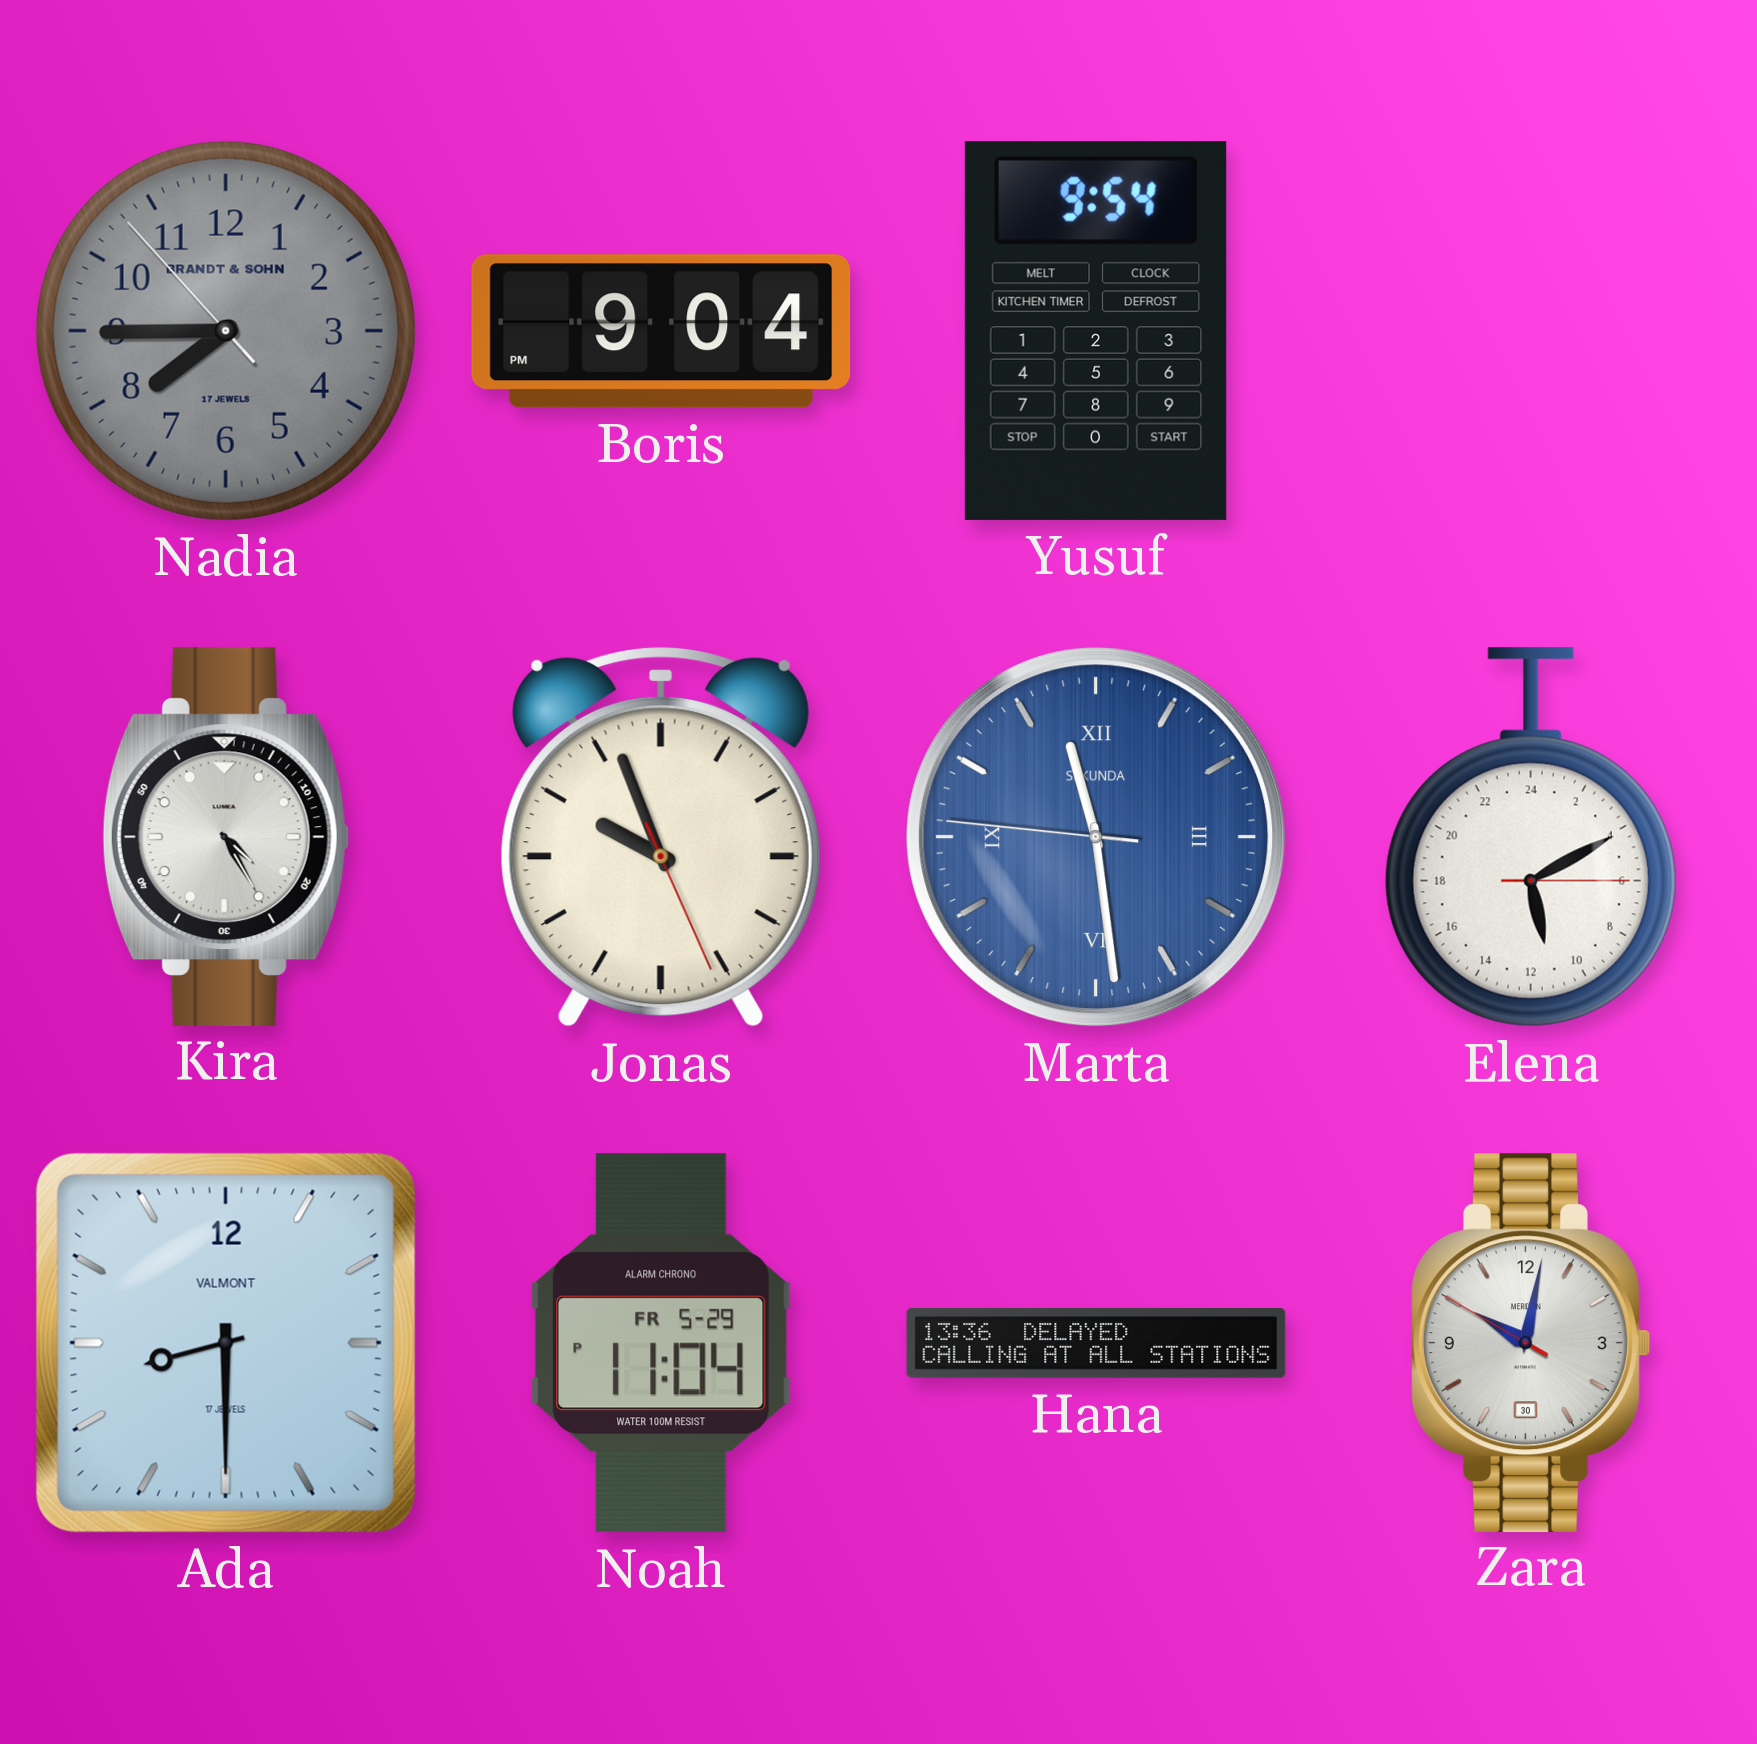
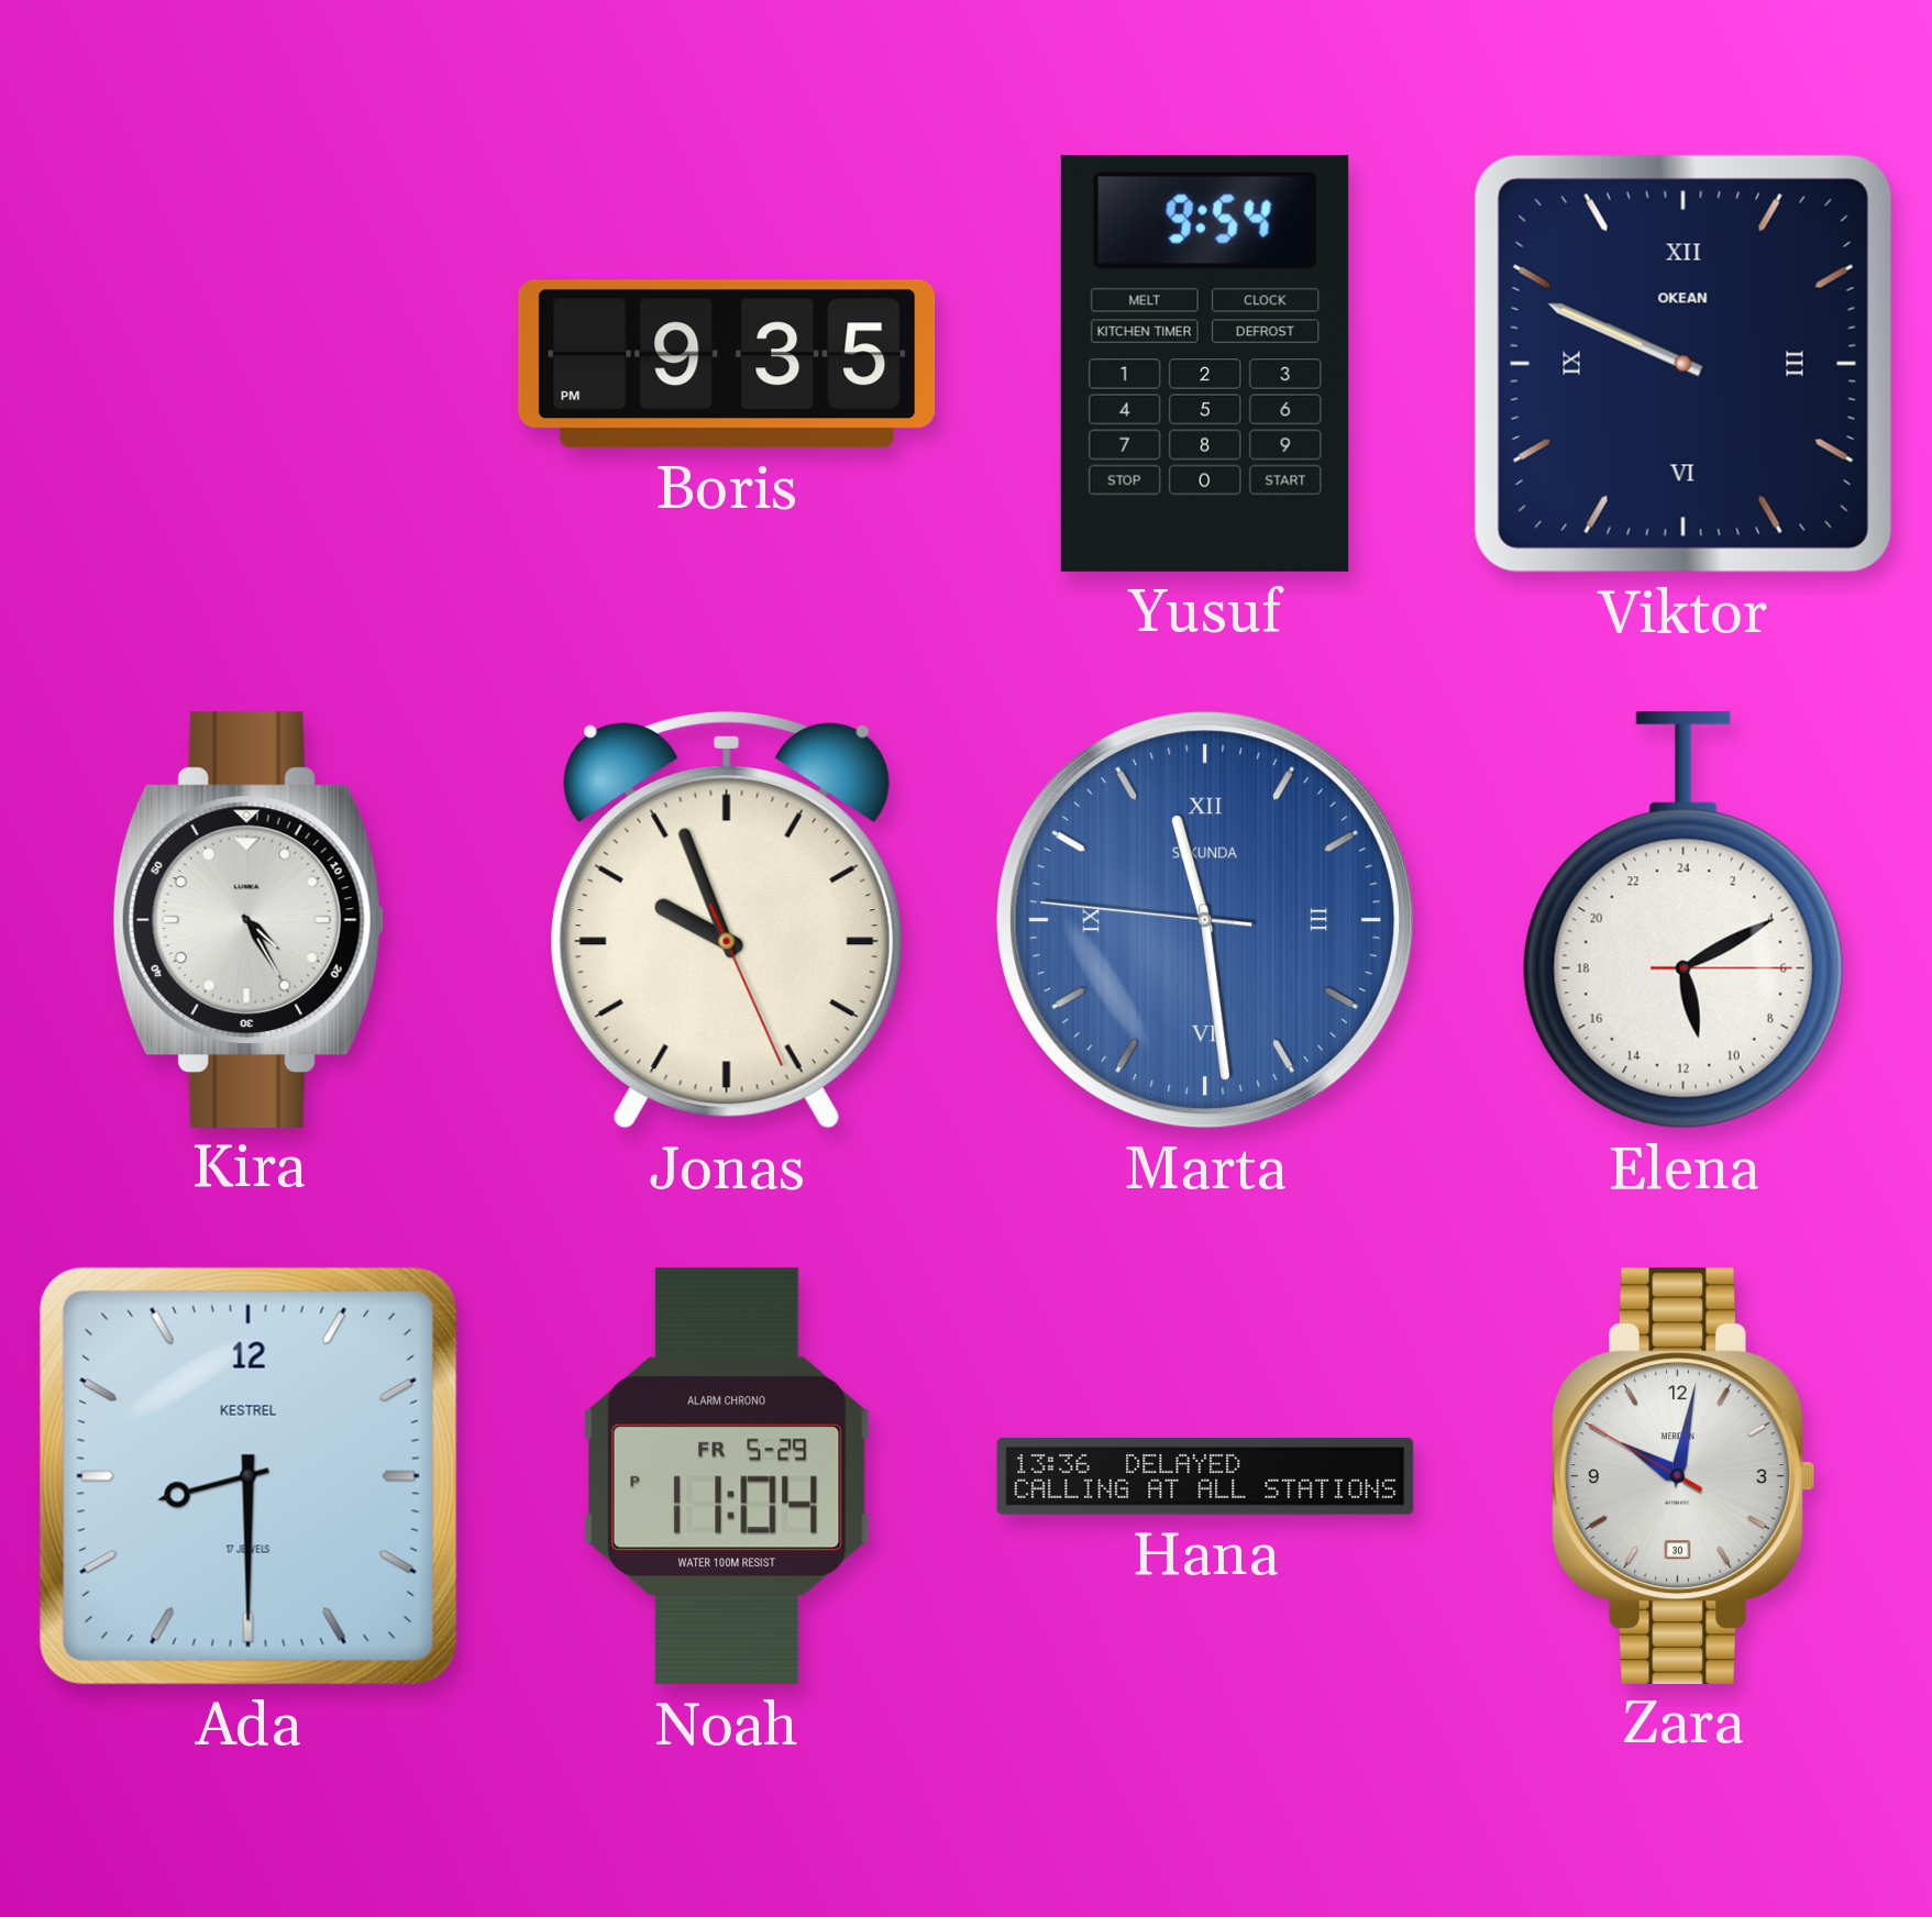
Nadia: 7:44 -> none
Boris: 9:04 -> 9:35
Viktor: none -> 9:49
Ada brand: VALMONT -> KESTREL
